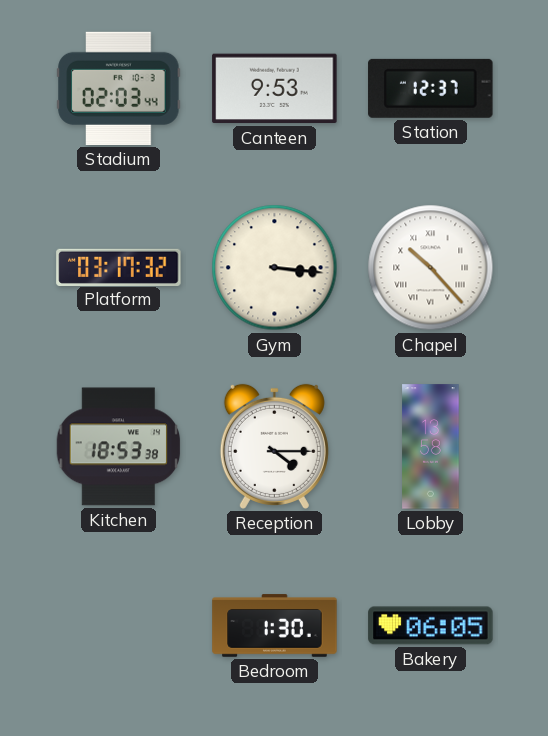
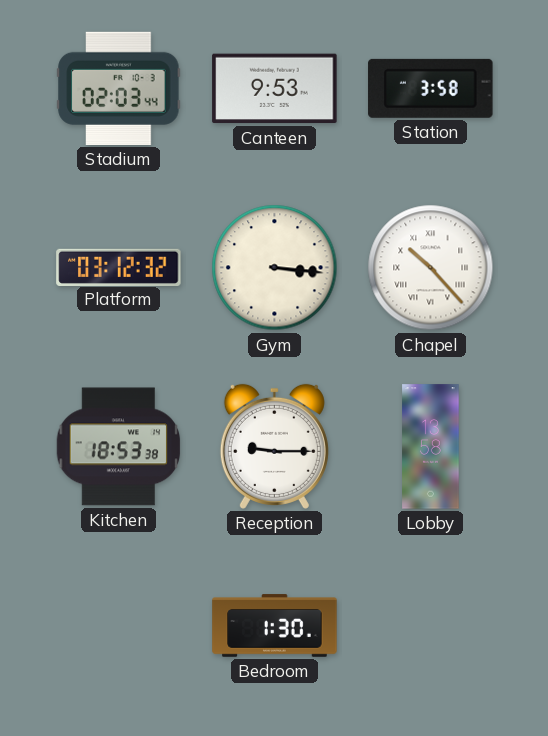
Station: 12:37 -> 3:58
Platform: 03:17 -> 03:12
Reception: 4:15 -> 9:15
Bakery: 06:05 -> none
